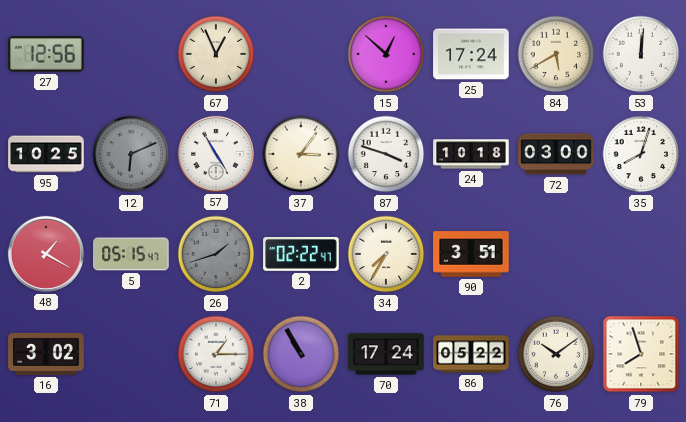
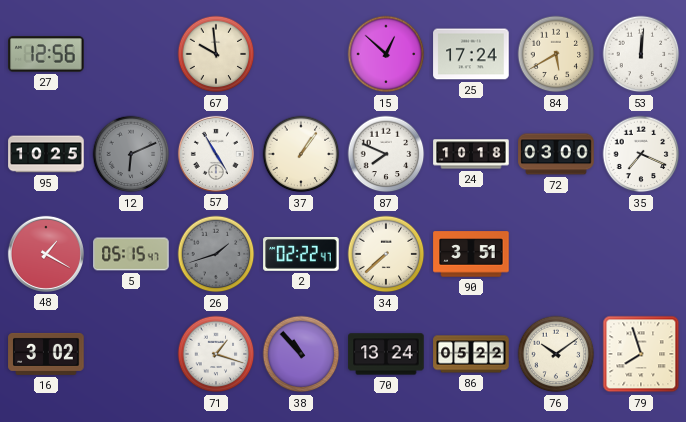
67: 12:56 -> 9:59
37: 3:06 -> 1:06
87: 3:48 -> 7:49
35: 8:03 -> 7:19
34: 7:35 -> 7:38
71: 1:15 -> 1:18
38: 10:55 -> 10:53
70: 17:24 -> 13:24
